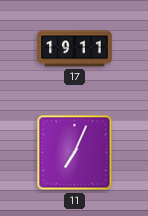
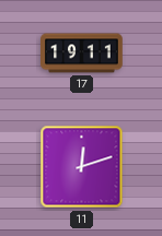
11: 7:04 -> 12:12
